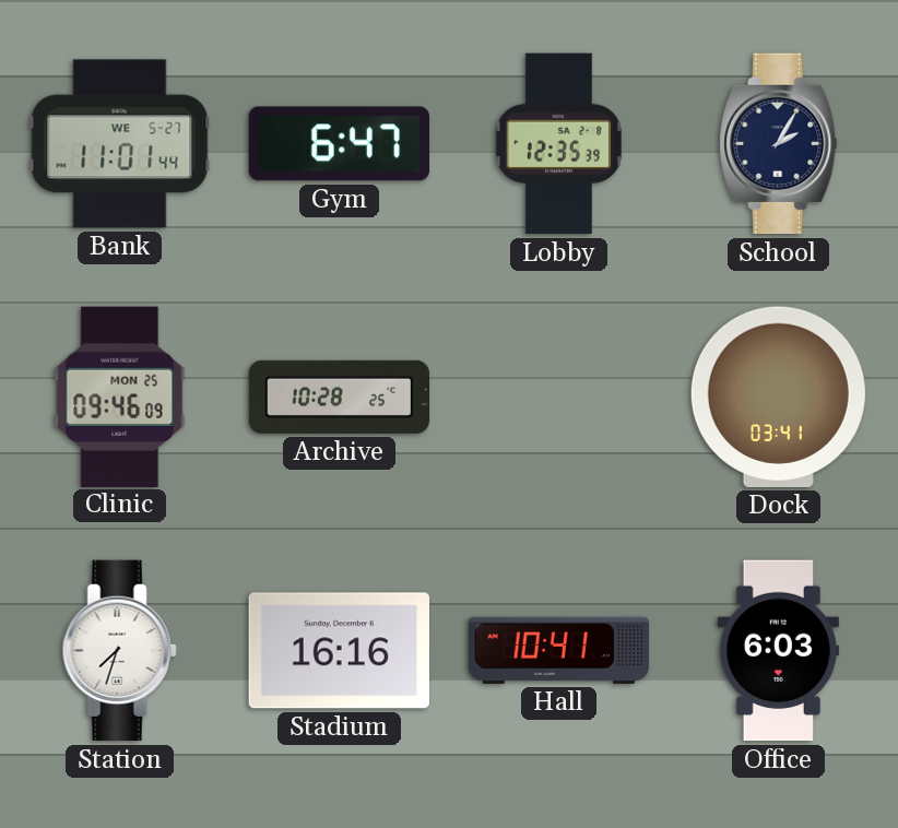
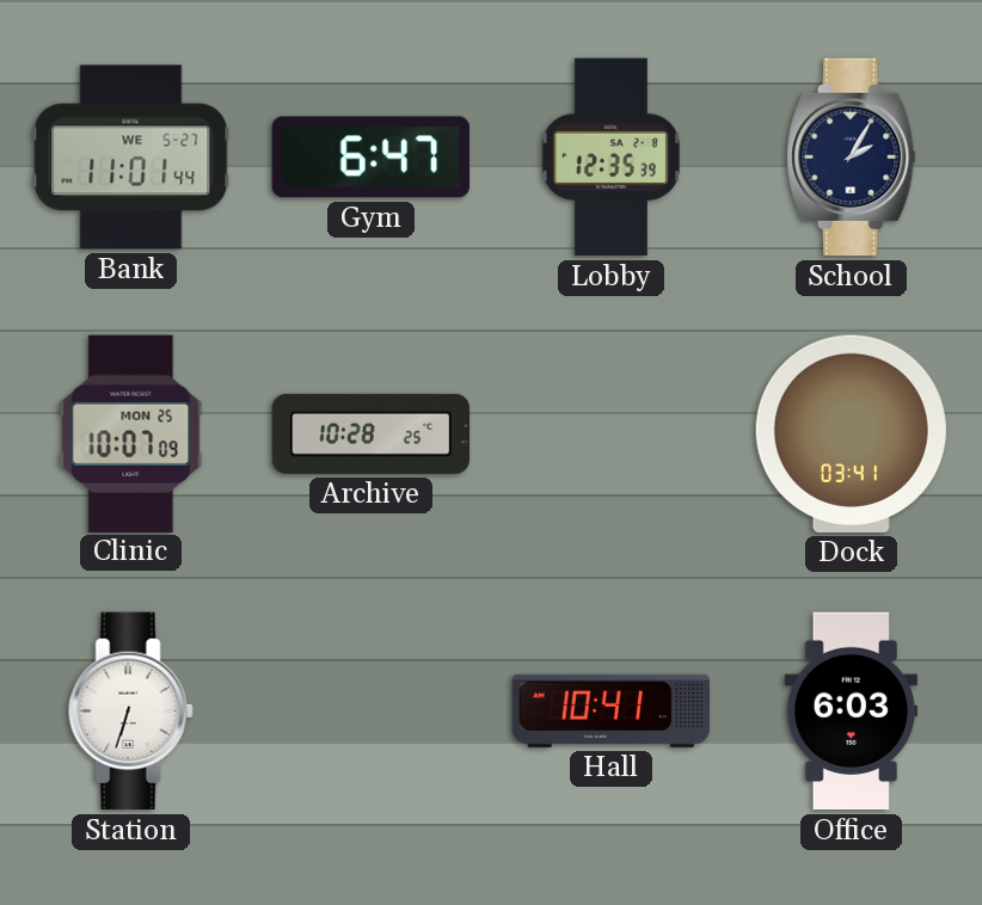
Clinic: 09:46 -> 10:07
Station: 7:33 -> 6:33
Stadium: 16:16 -> none
